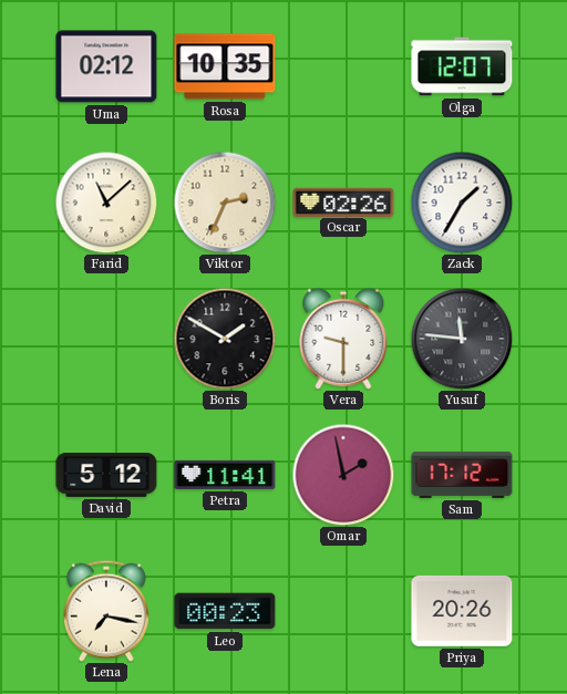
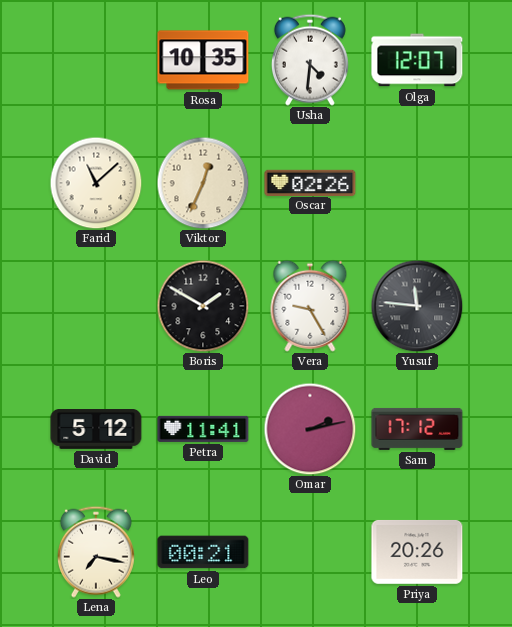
Uma: 02:12 -> none
Usha: none -> 4:31
Viktor: 2:34 -> 12:34
Zack: 1:35 -> none
Vera: 9:30 -> 9:25
Omar: 1:58 -> 2:13
Leo: 00:23 -> 00:21
